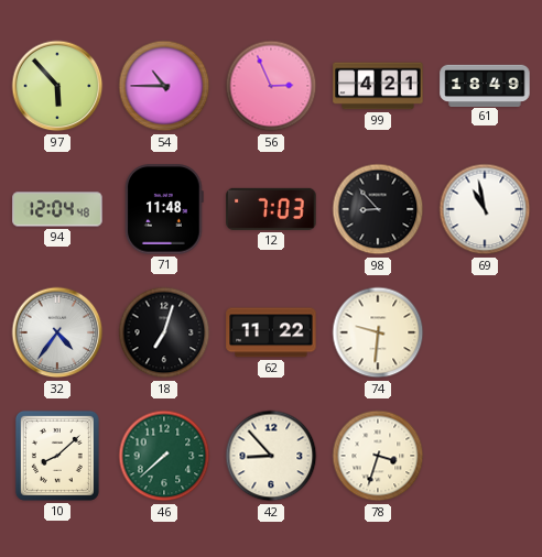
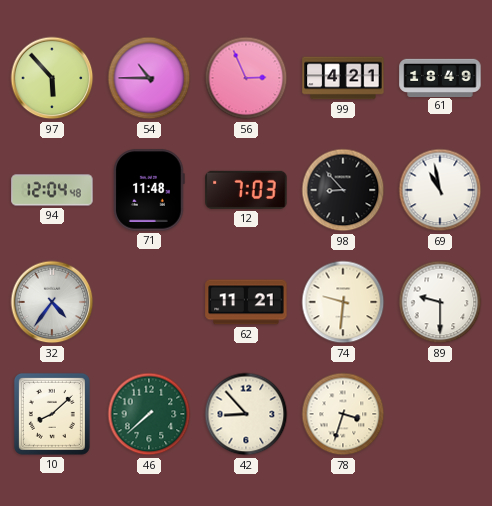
18: 7:03 -> none
62: 11:22 -> 11:21
89: none -> 9:30
